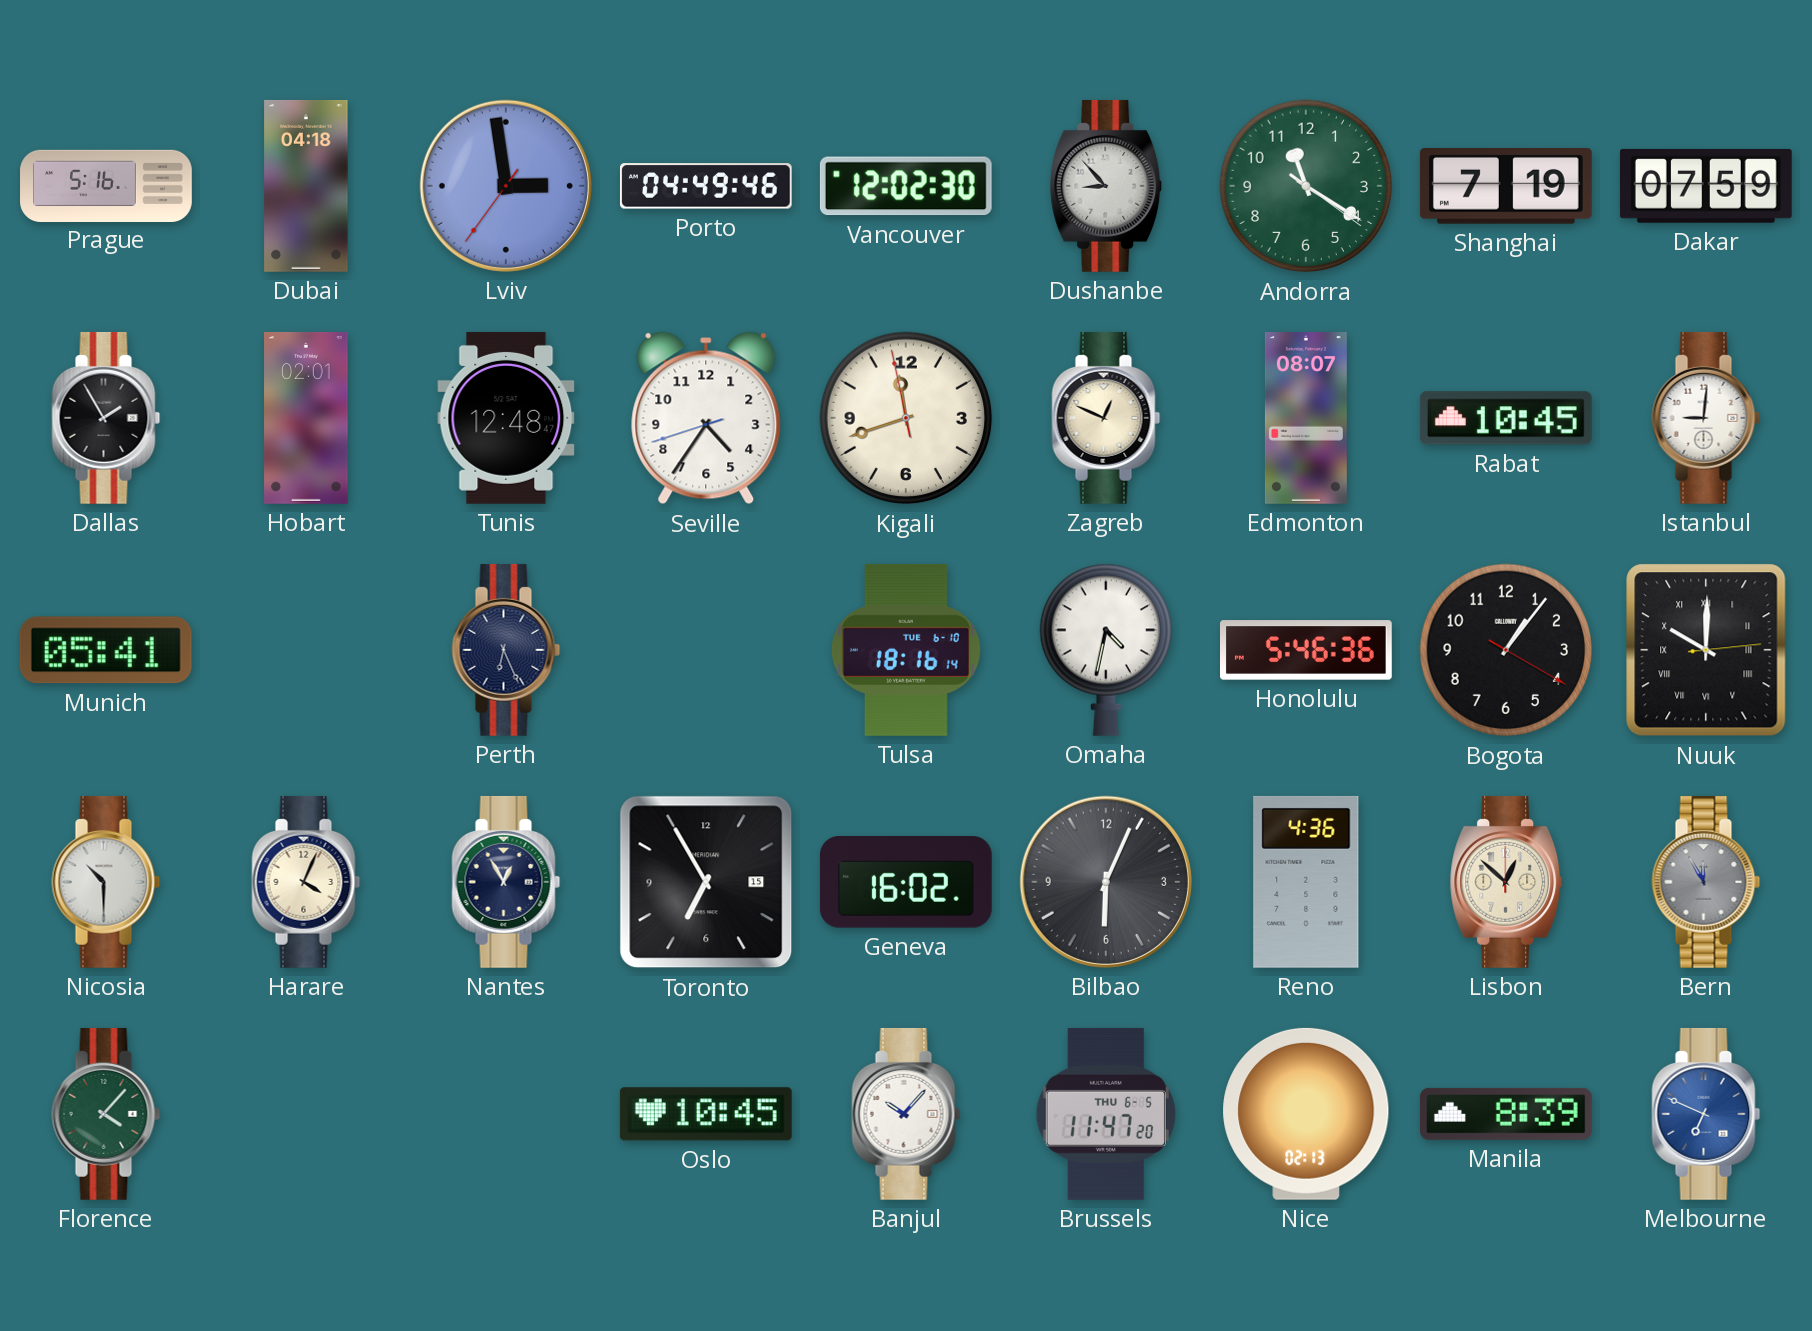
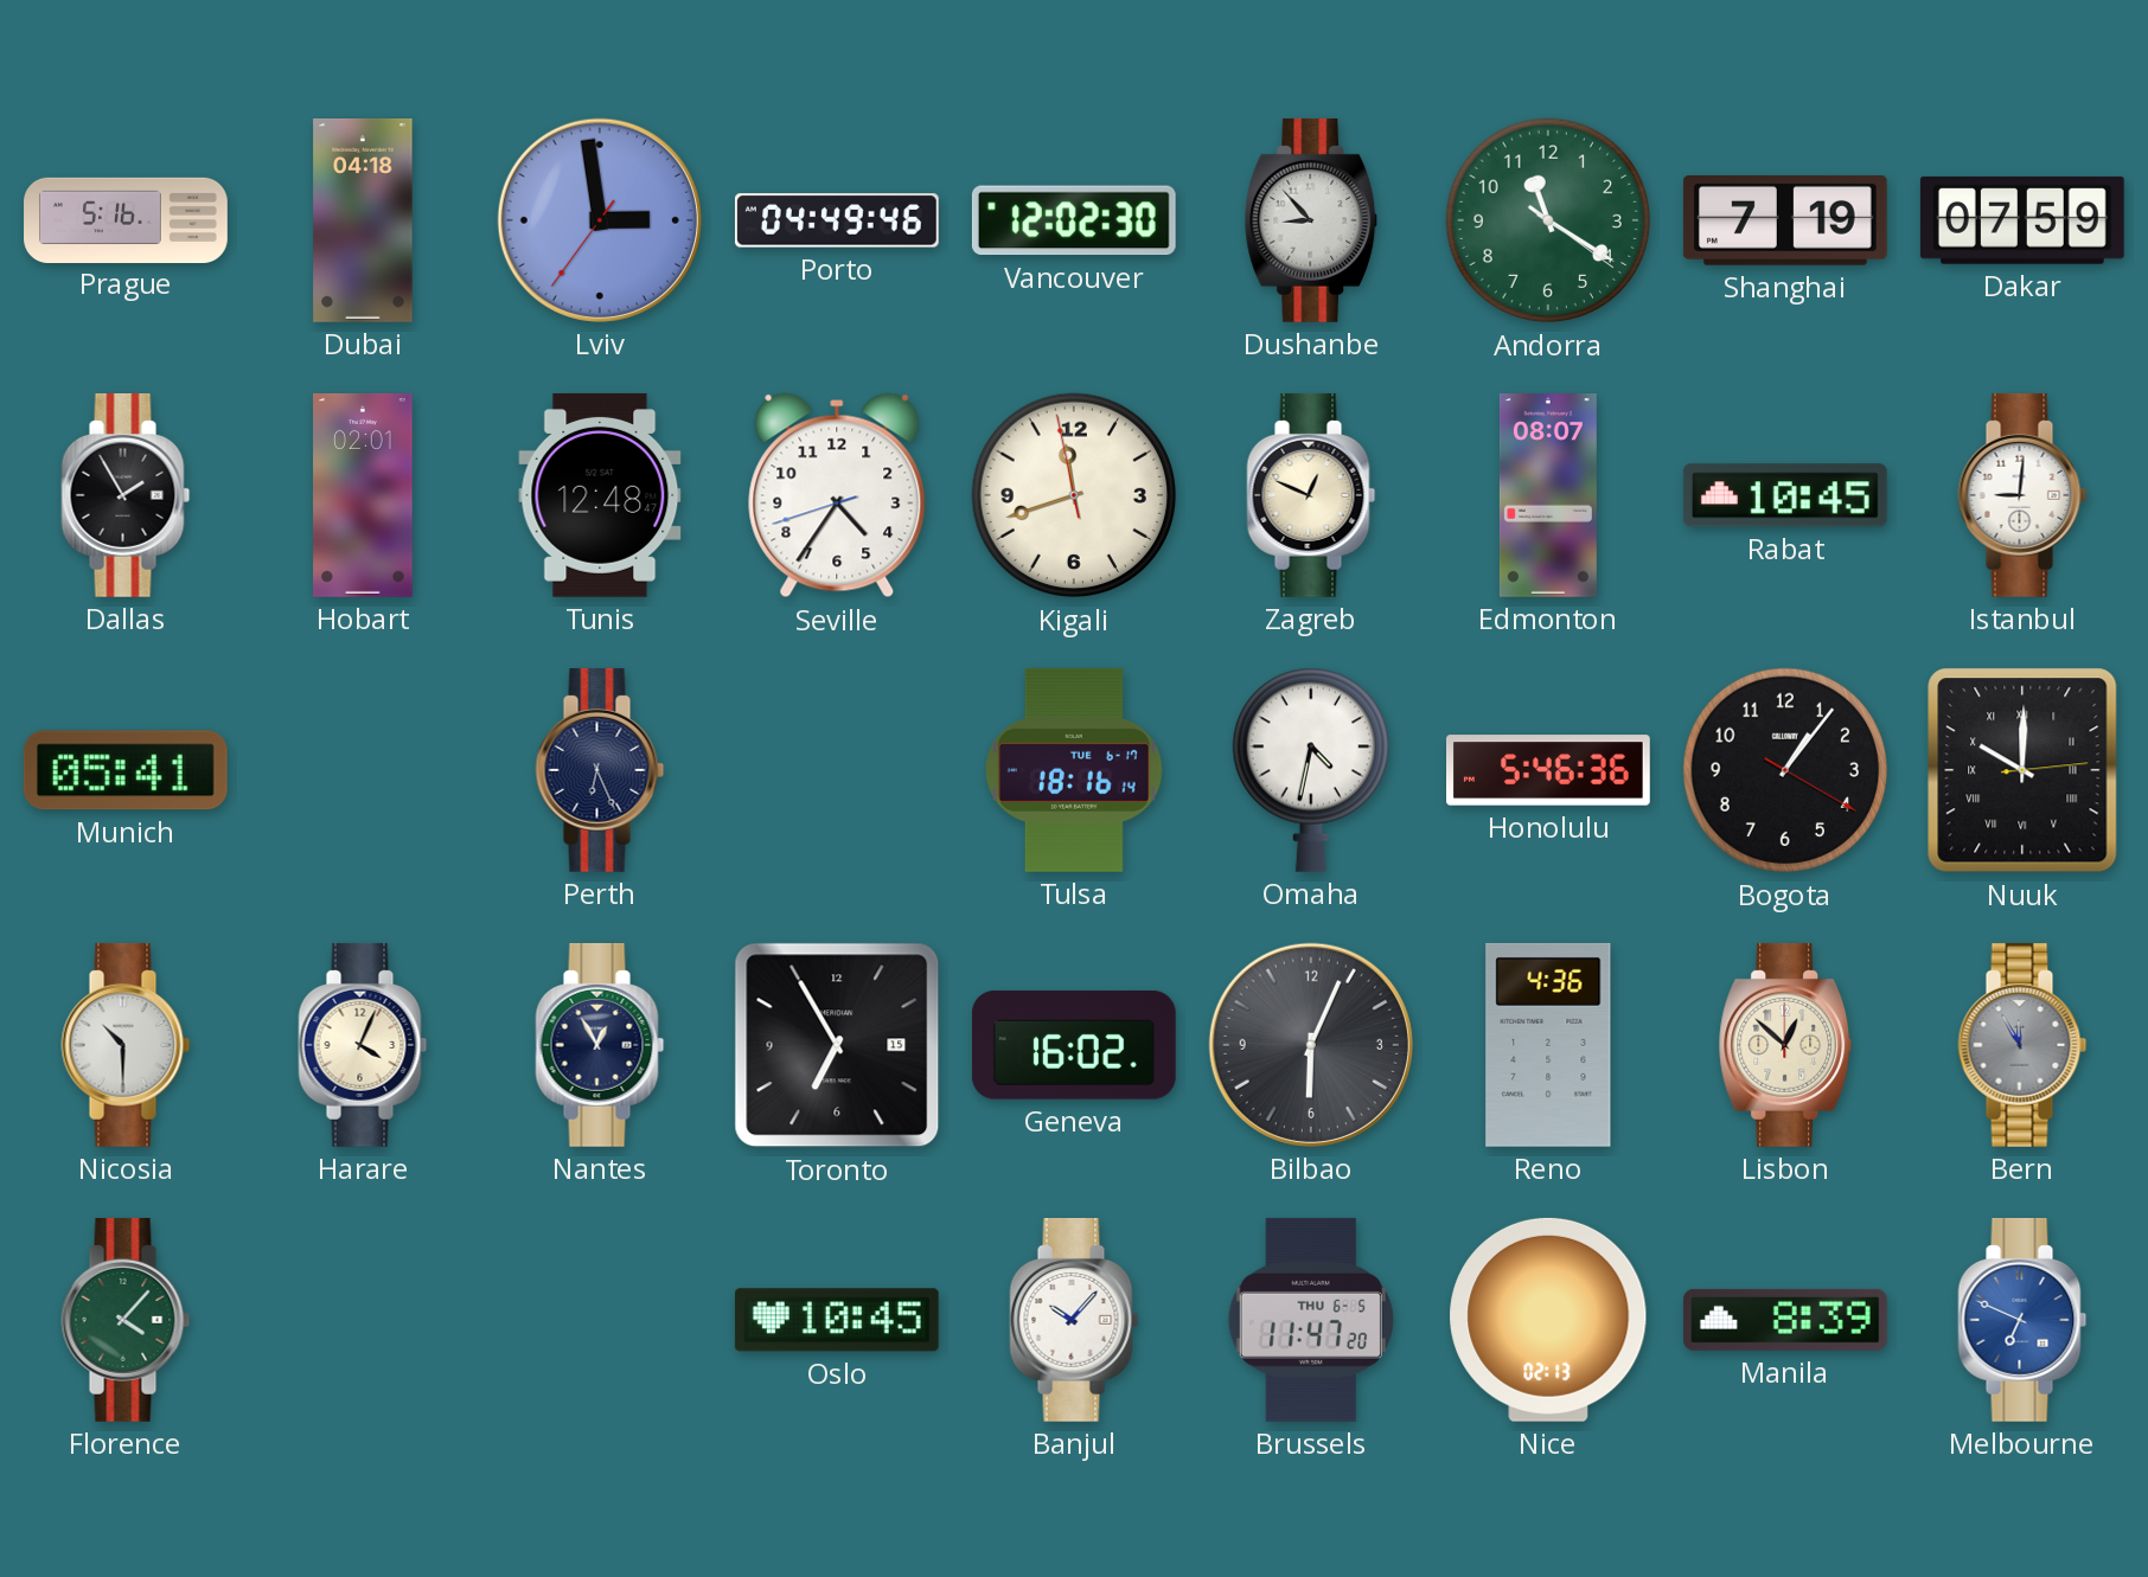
Tulsa date: TUE 6-10 -> TUE 6-17
